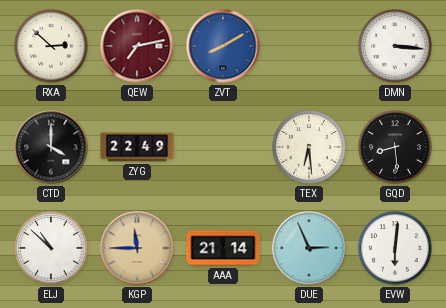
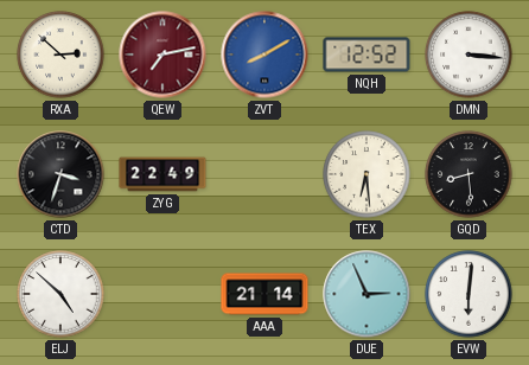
NQH: none -> 12:52
CTD: 4:00 -> 3:33
ELJ: 10:52 -> 4:52
KGP: 11:45 -> none
